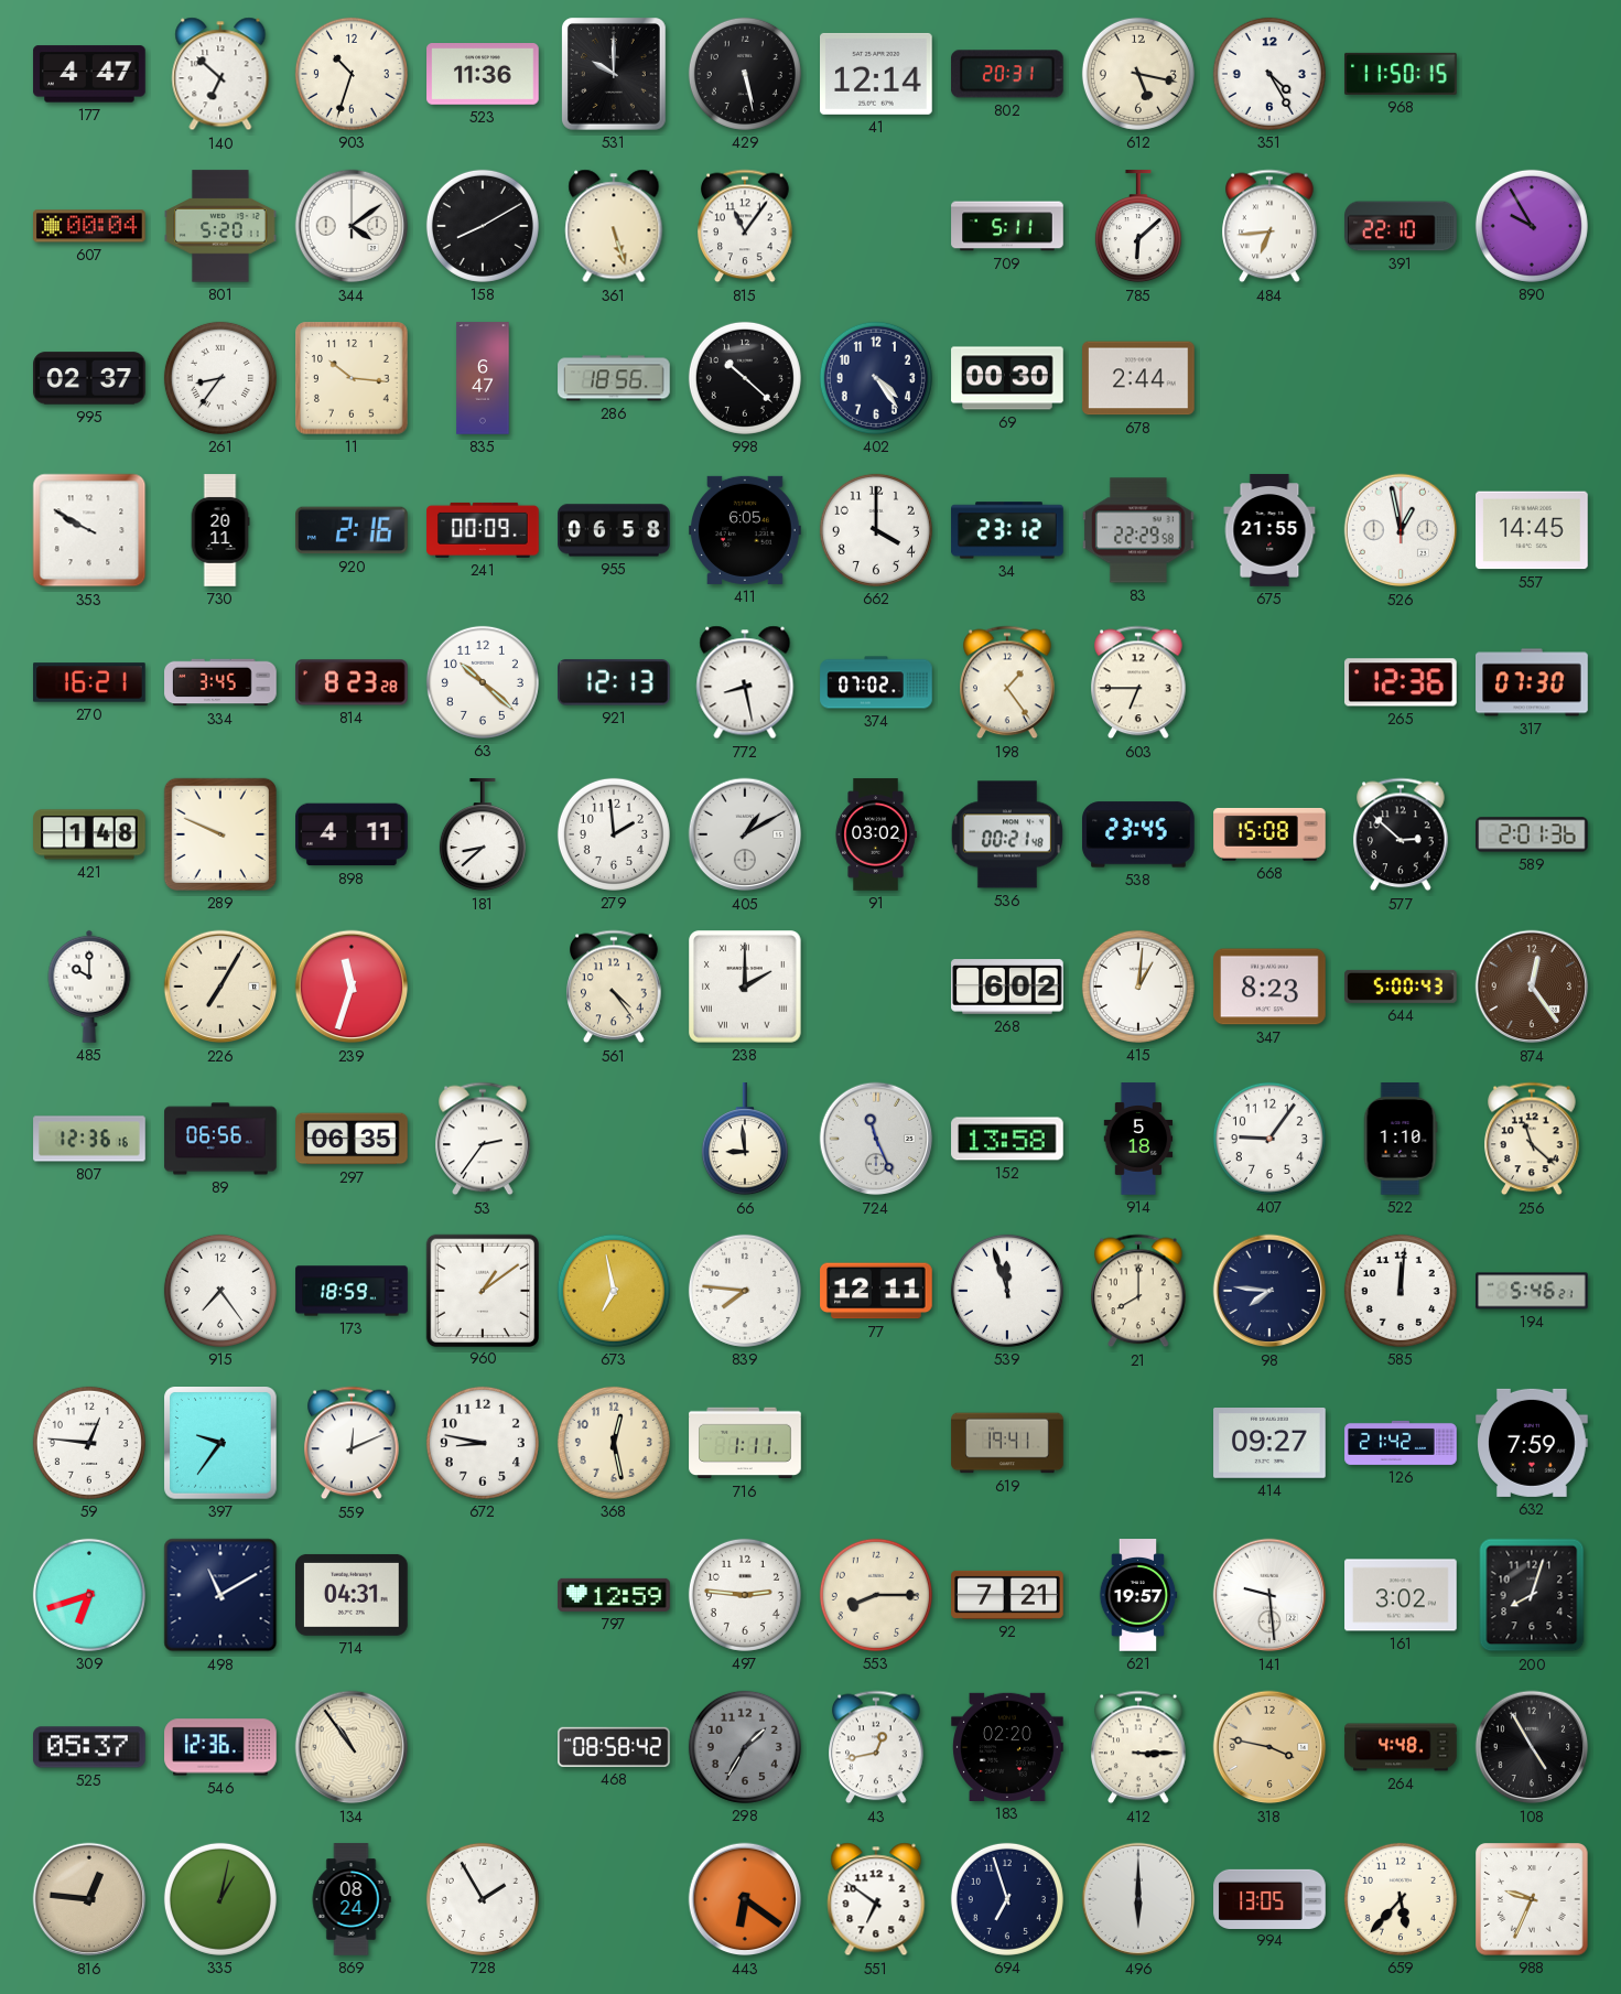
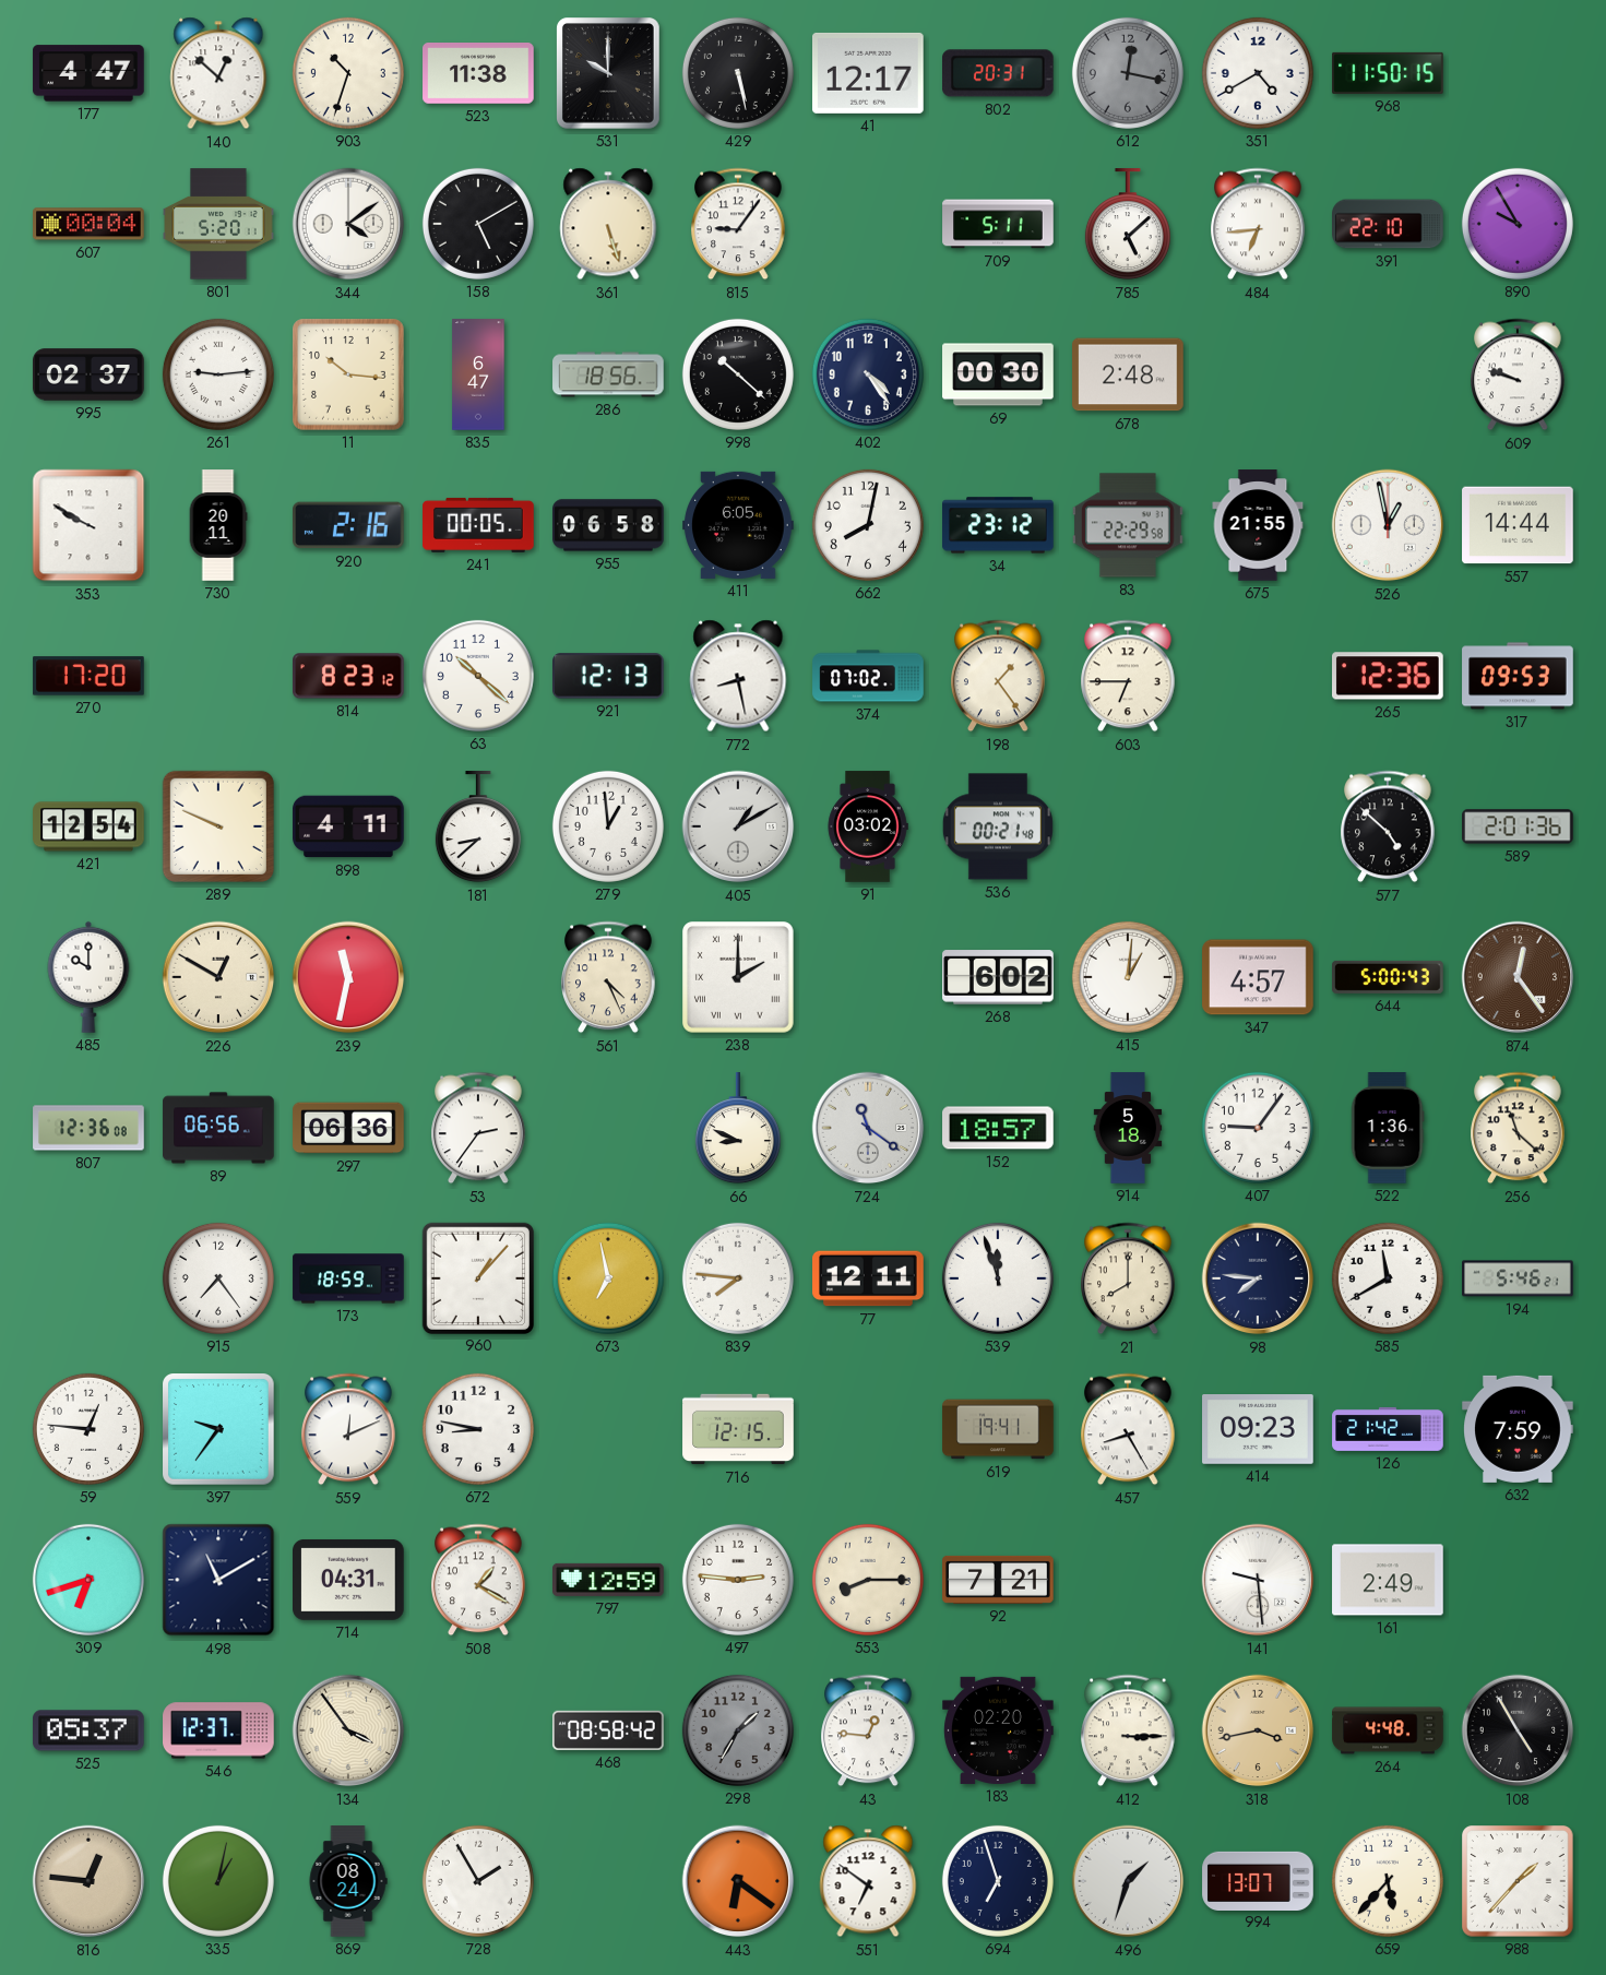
140: 6:52 -> 12:52
523: 11:36 -> 11:38
41: 12:14 -> 12:17
612: 5:17 -> 12:17
612 dial: cream -> grey
351: 4:25 -> 4:40
158: 8:10 -> 5:10
815: 11:06 -> 9:06
785: 6:08 -> 5:08
261: 8:36 -> 9:14
678: 2:44 -> 2:48
609: none -> 9:48
241: 00:09 -> 00:05
662: 4:00 -> 8:02
557: 14:45 -> 14:44
270: 16:21 -> 17:20
334: 3:45 -> none
814: 8:23:28 -> 8:23:12
317: 07:30 -> 09:53
421: 1:48 -> 12:54
279: 1:59 -> 12:59
538: 23:45 -> none
668: 15:08 -> none
577: 2:52 -> 4:52
226: 7:05 -> 12:50
239: 11:33 -> 11:32
561: 4:24 -> 4:26
347: 8:23 -> 4:57
807: 12:36:16 -> 12:36:08
297: 06:35 -> 06:36
66: 8:59 -> 8:49
724: 11:26 -> 11:21
152: 13:58 -> 18:57
522: 1:10 -> 1:36
960: 1:09 -> 1:07
585: 12:01 -> 11:40
368: 12:28 -> none
716: 1:11 -> 12:15
457: none -> 8:25
414: 09:27 -> 09:23
508: none -> 1:20
621: 19:57 -> none
161: 3:02 -> 2:49
200: 8:03 -> none
546: 12:36 -> 12:37
134: 10:54 -> 3:54
43: 12:43 -> 12:46
318: 3:47 -> 3:43
496: 6:00 -> 1:33
994: 13:05 -> 13:07
988: 9:34 -> 1:37
